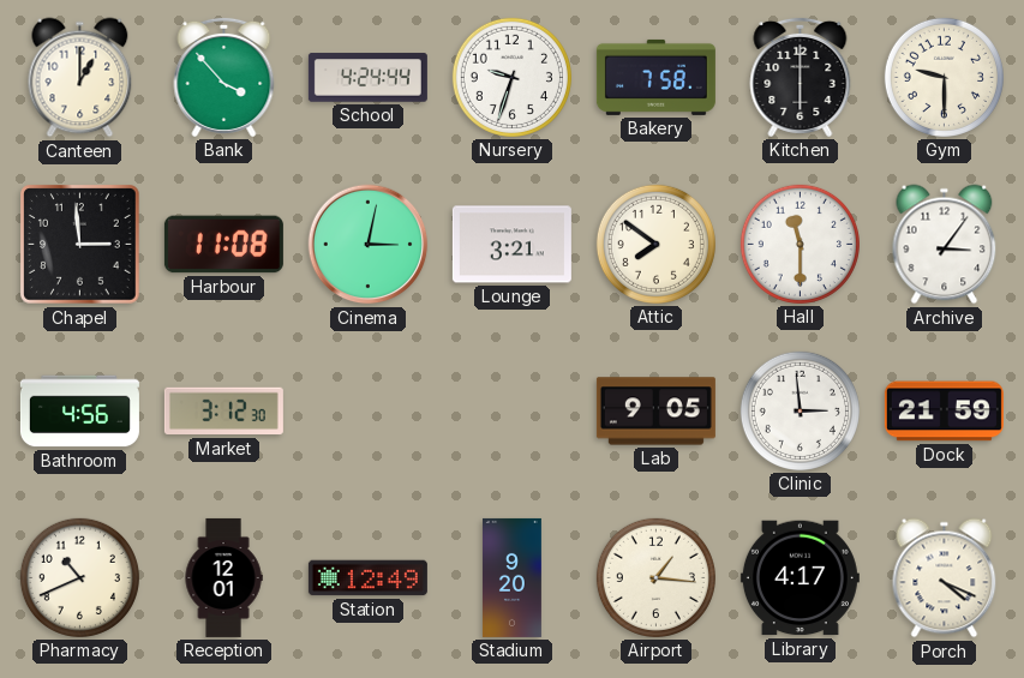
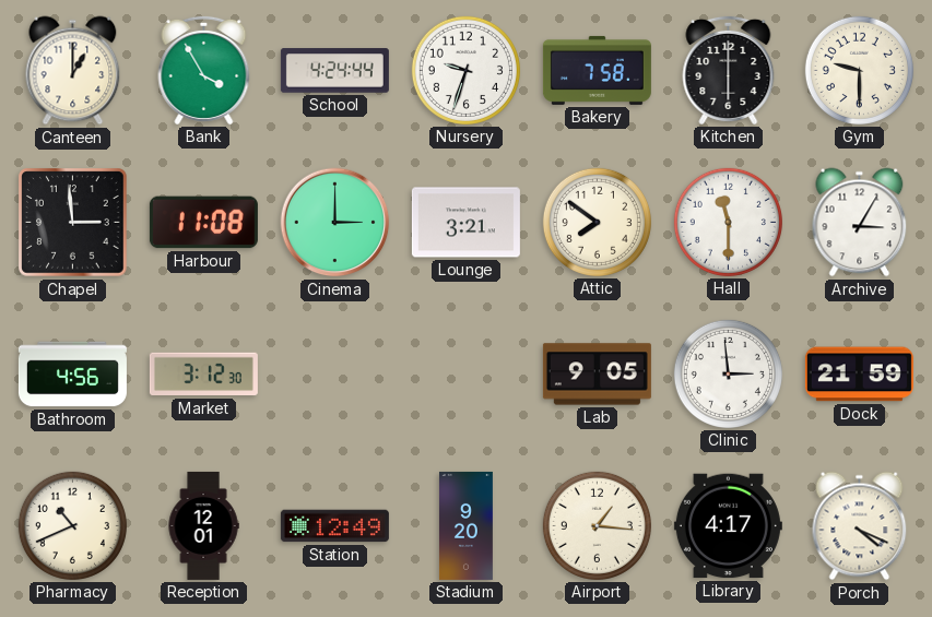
Bank: 3:53 -> 3:55
Cinema: 3:02 -> 3:00
Archive: 3:06 -> 3:05
